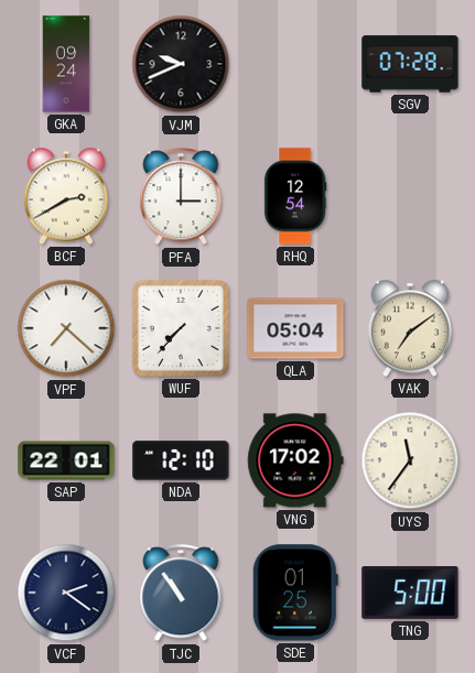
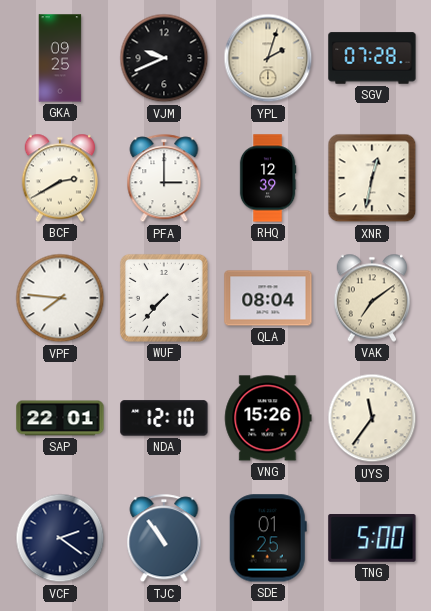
GKA: 09:24 -> 09:25
YPL: none -> 2:03
RHQ: 12:54 -> 12:39
XNR: none -> 12:32
VPF: 7:22 -> 7:46
QLA: 05:04 -> 08:04
VNG: 17:02 -> 15:26
